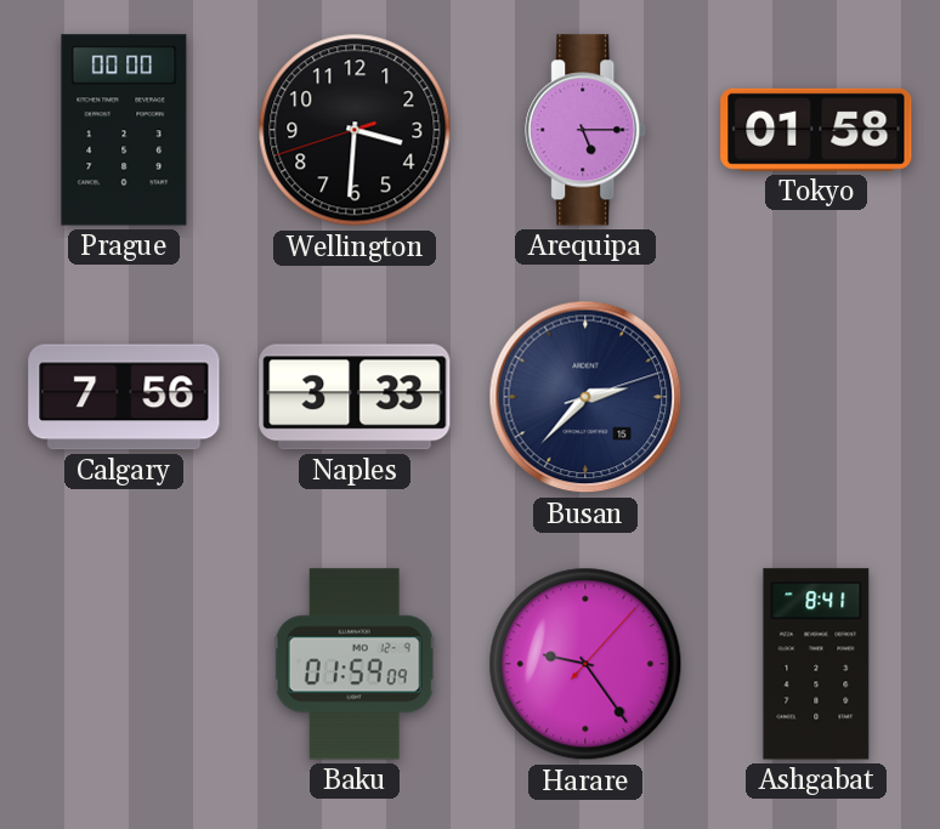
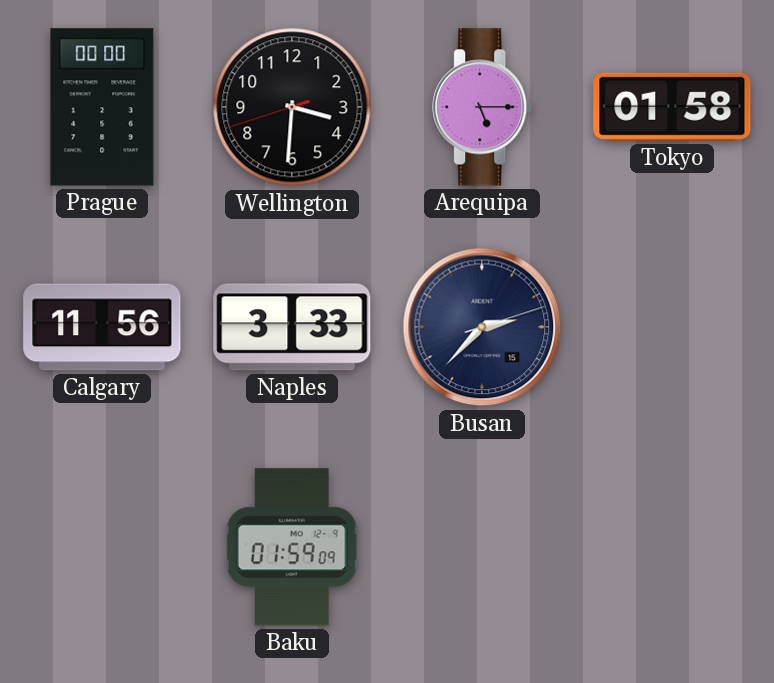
Calgary: 7:56 -> 11:56
Harare: 9:24 -> none
Ashgabat: 8:41 -> none
